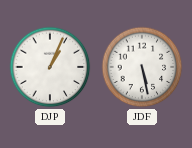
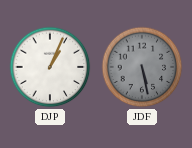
JDF dial: white -> grey
